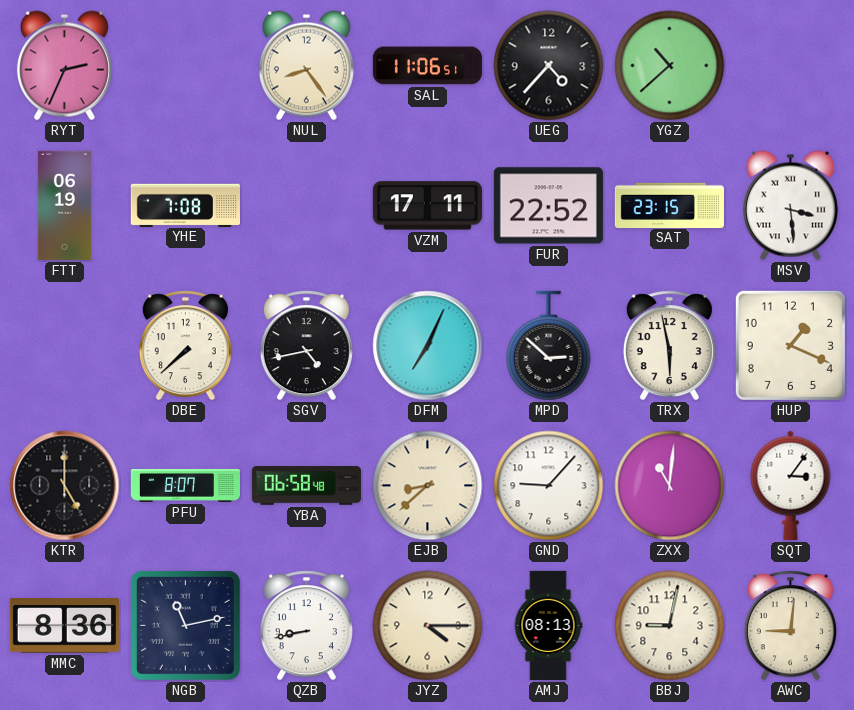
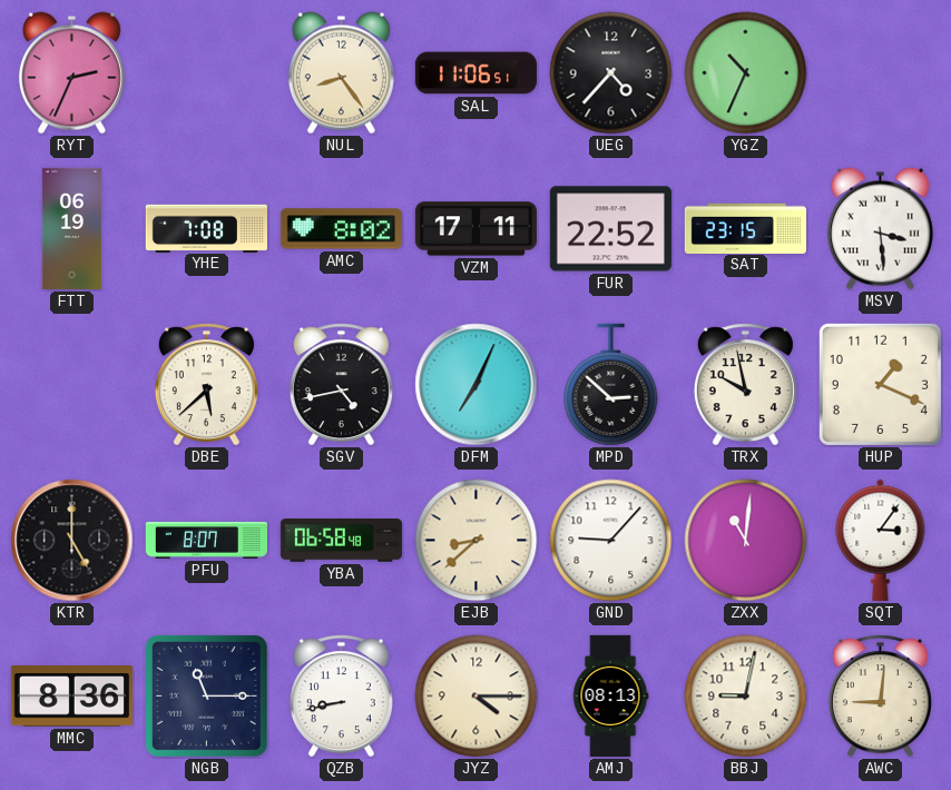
YGZ: 10:38 -> 10:34
AMC: none -> 8:02
DBE: 7:38 -> 5:38
TRX: 5:58 -> 9:58
NGB: 11:13 -> 11:15
